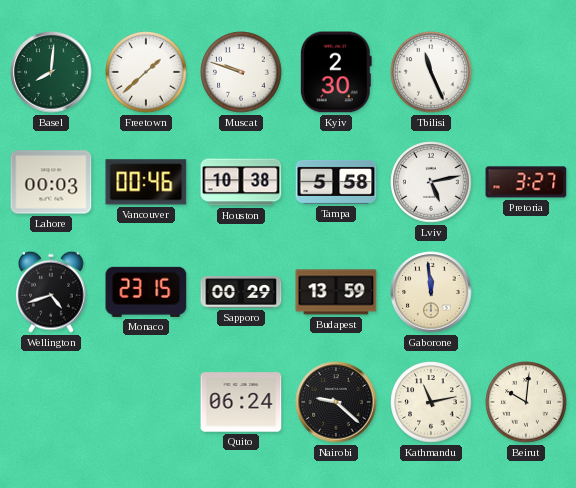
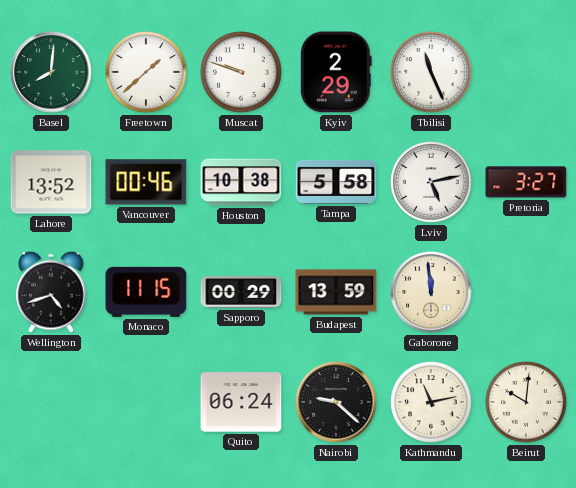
Kyiv: 2:30 -> 2:29
Lahore: 00:03 -> 13:52
Monaco: 23:15 -> 11:15
